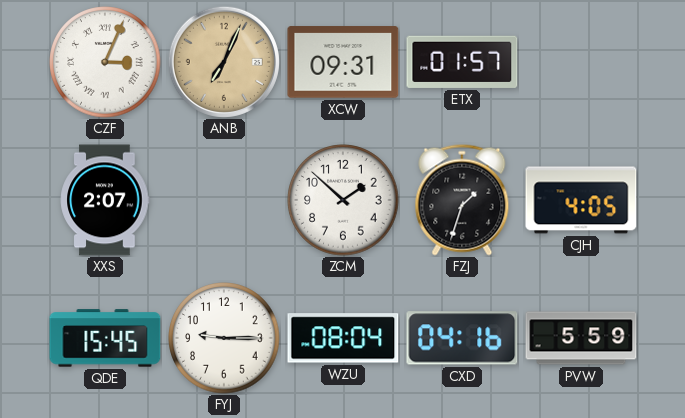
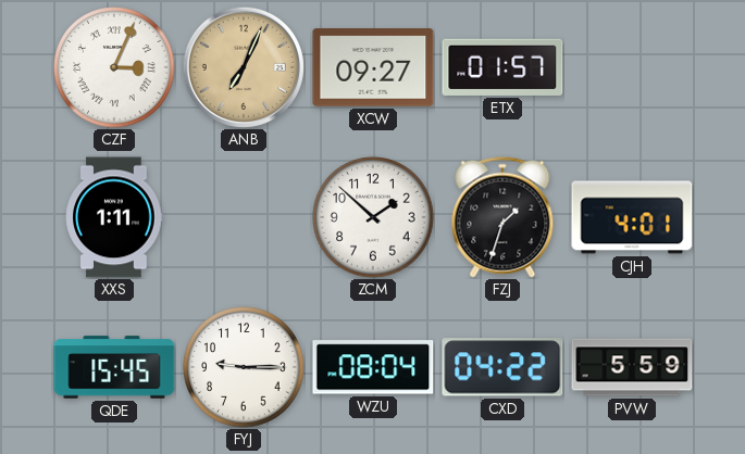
XCW: 09:31 -> 09:27
XXS: 2:07 -> 1:11
CJH: 4:05 -> 4:01
CXD: 04:16 -> 04:22
